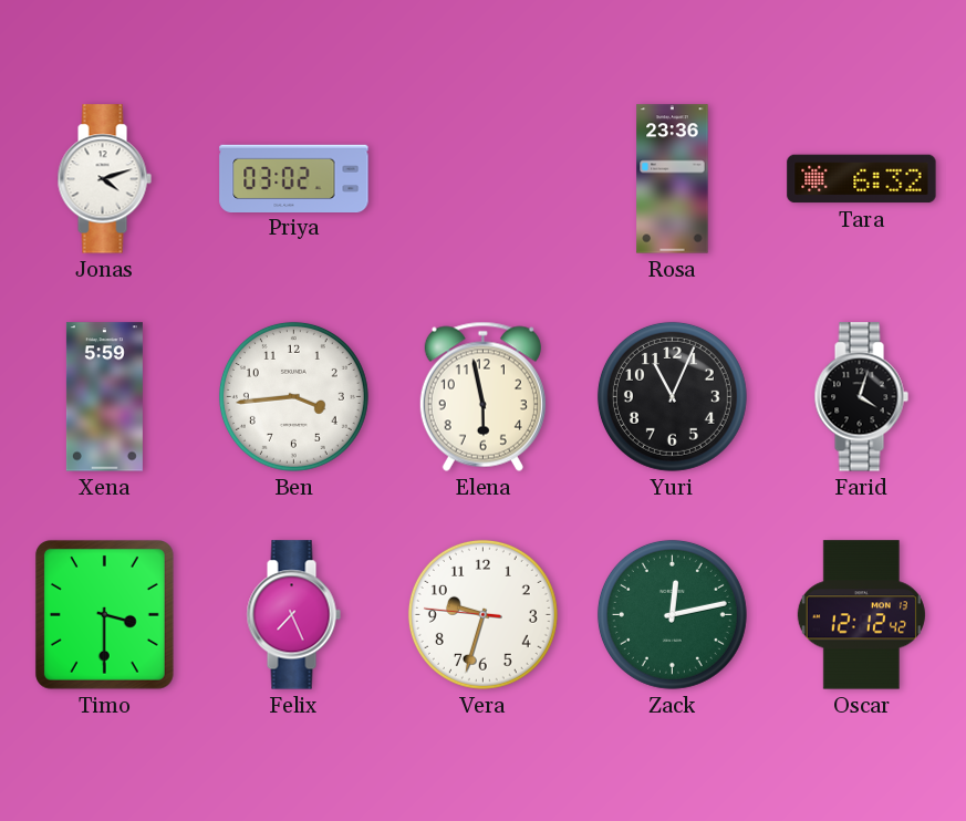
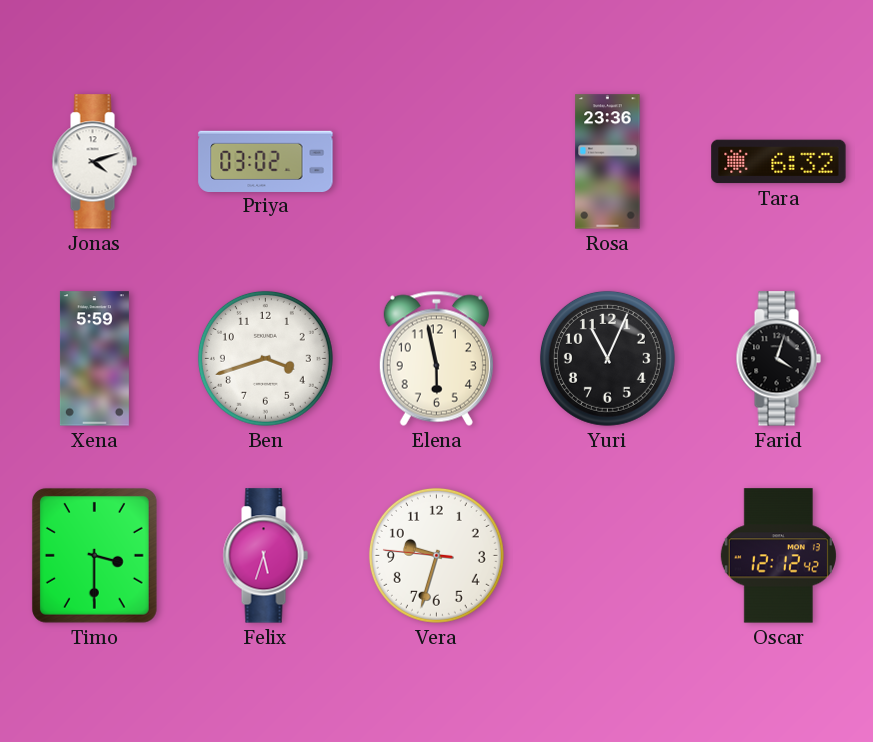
Ben: 3:44 -> 3:42
Felix: 7:26 -> 5:33
Zack: 12:13 -> none
